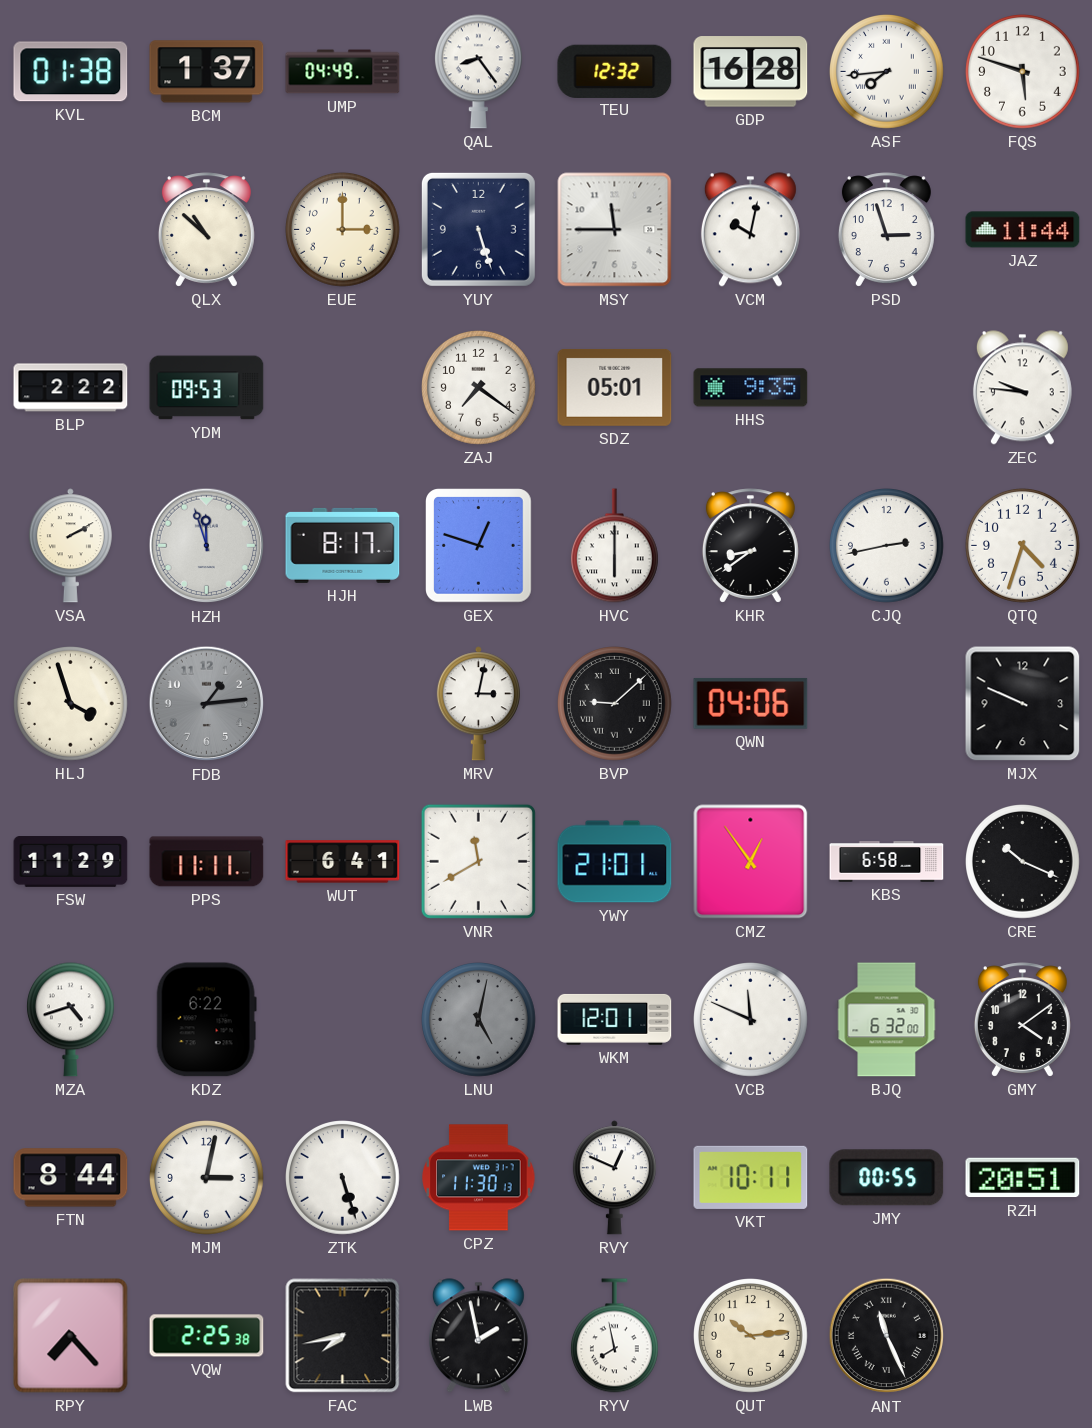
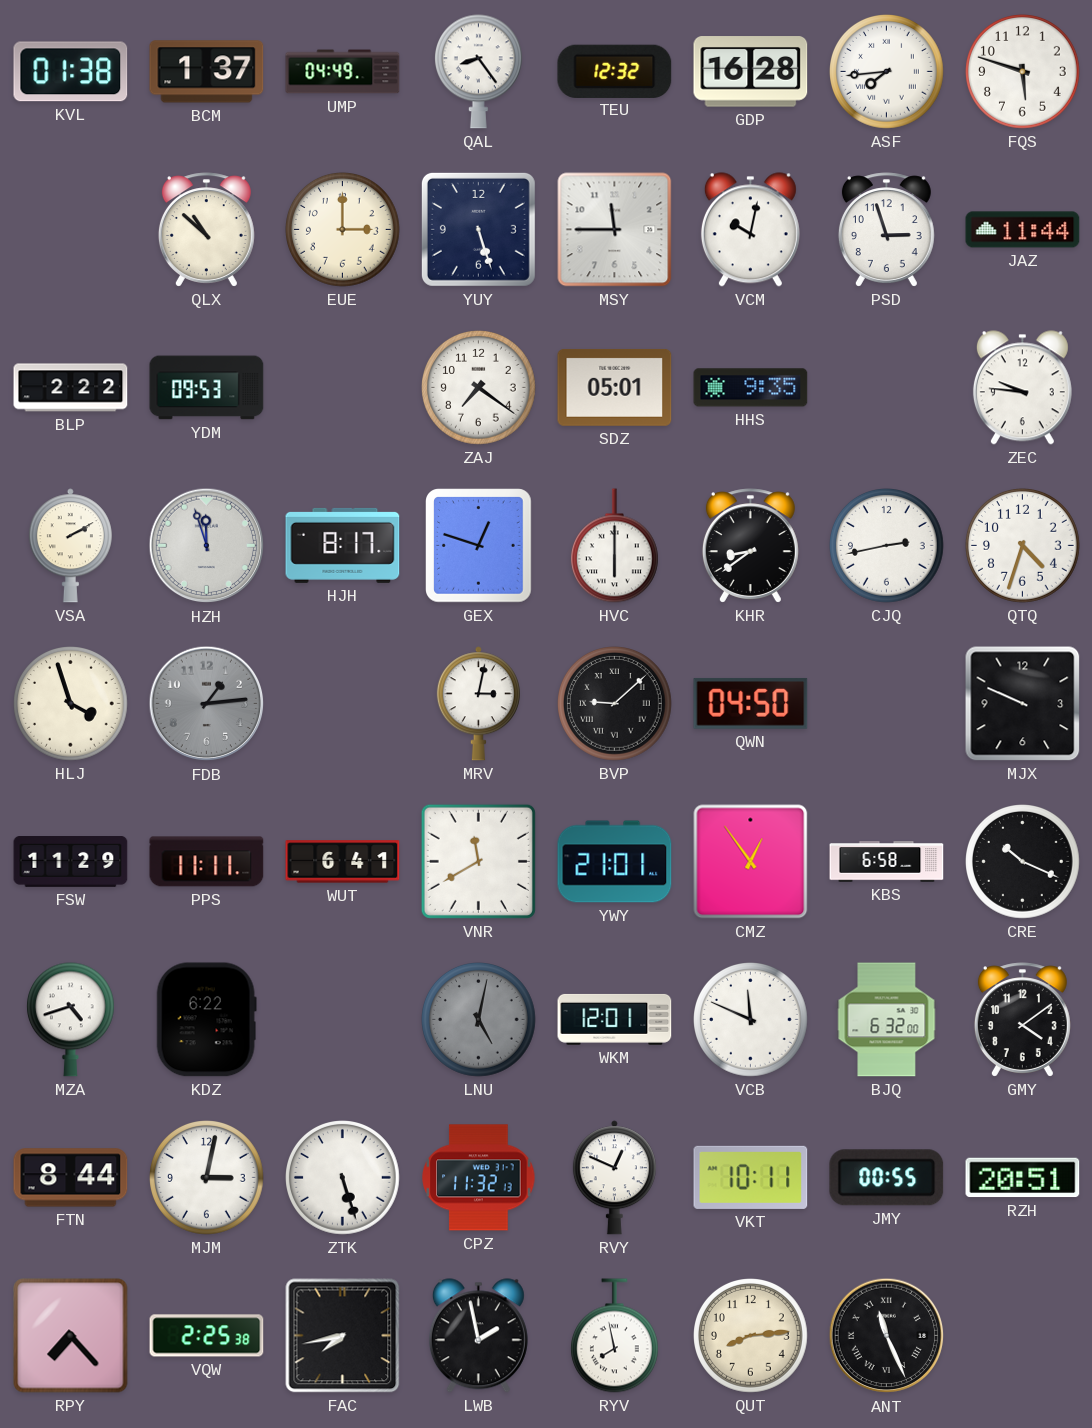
QWN: 04:06 -> 04:50
CPZ: 11:30 -> 11:32
QUT: 10:14 -> 8:14
